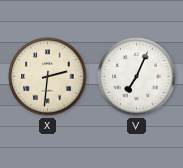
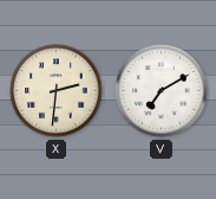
V: 7:04 -> 7:10
